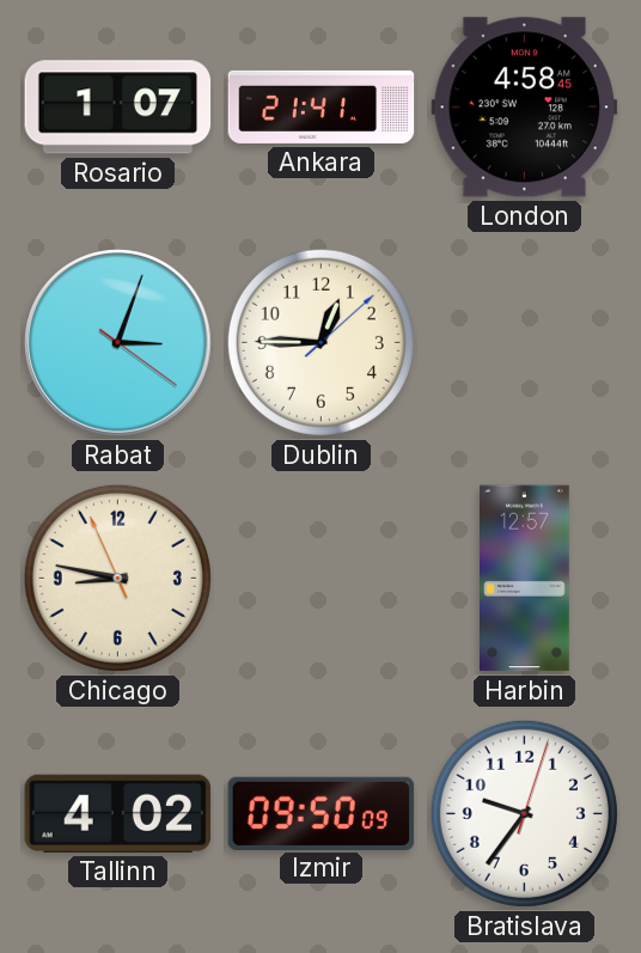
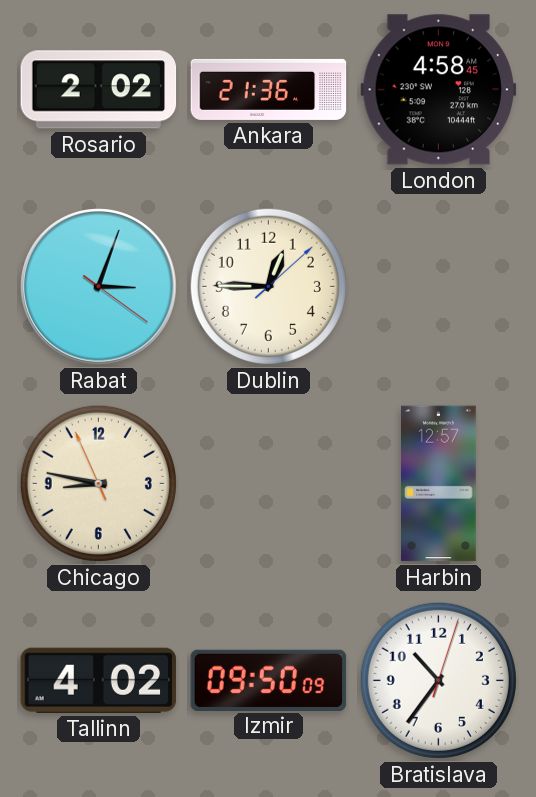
Rosario: 1:07 -> 2:02
Ankara: 21:41 -> 21:36
Bratislava: 9:36 -> 10:36
